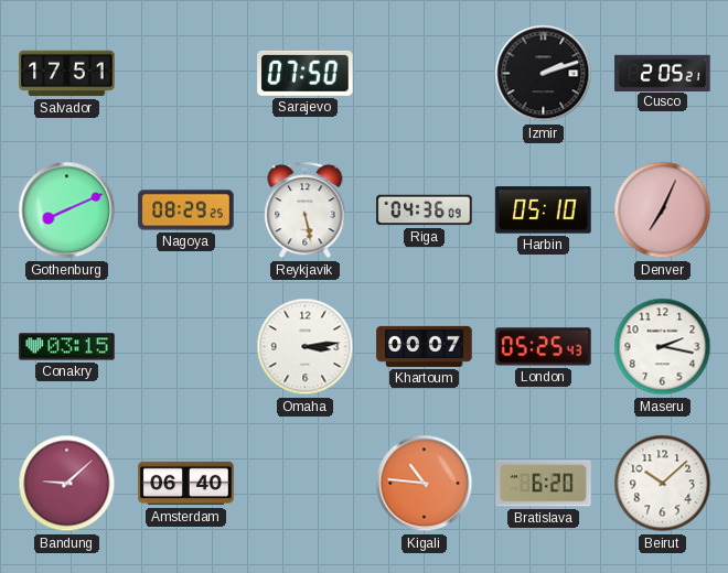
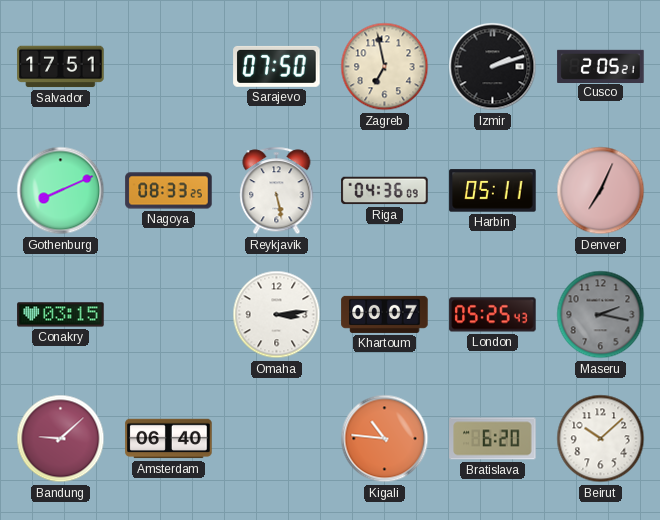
Zagreb: none -> 6:58
Nagoya: 08:29 -> 08:33
Harbin: 05:10 -> 05:11
Maseru dial: white -> grey
